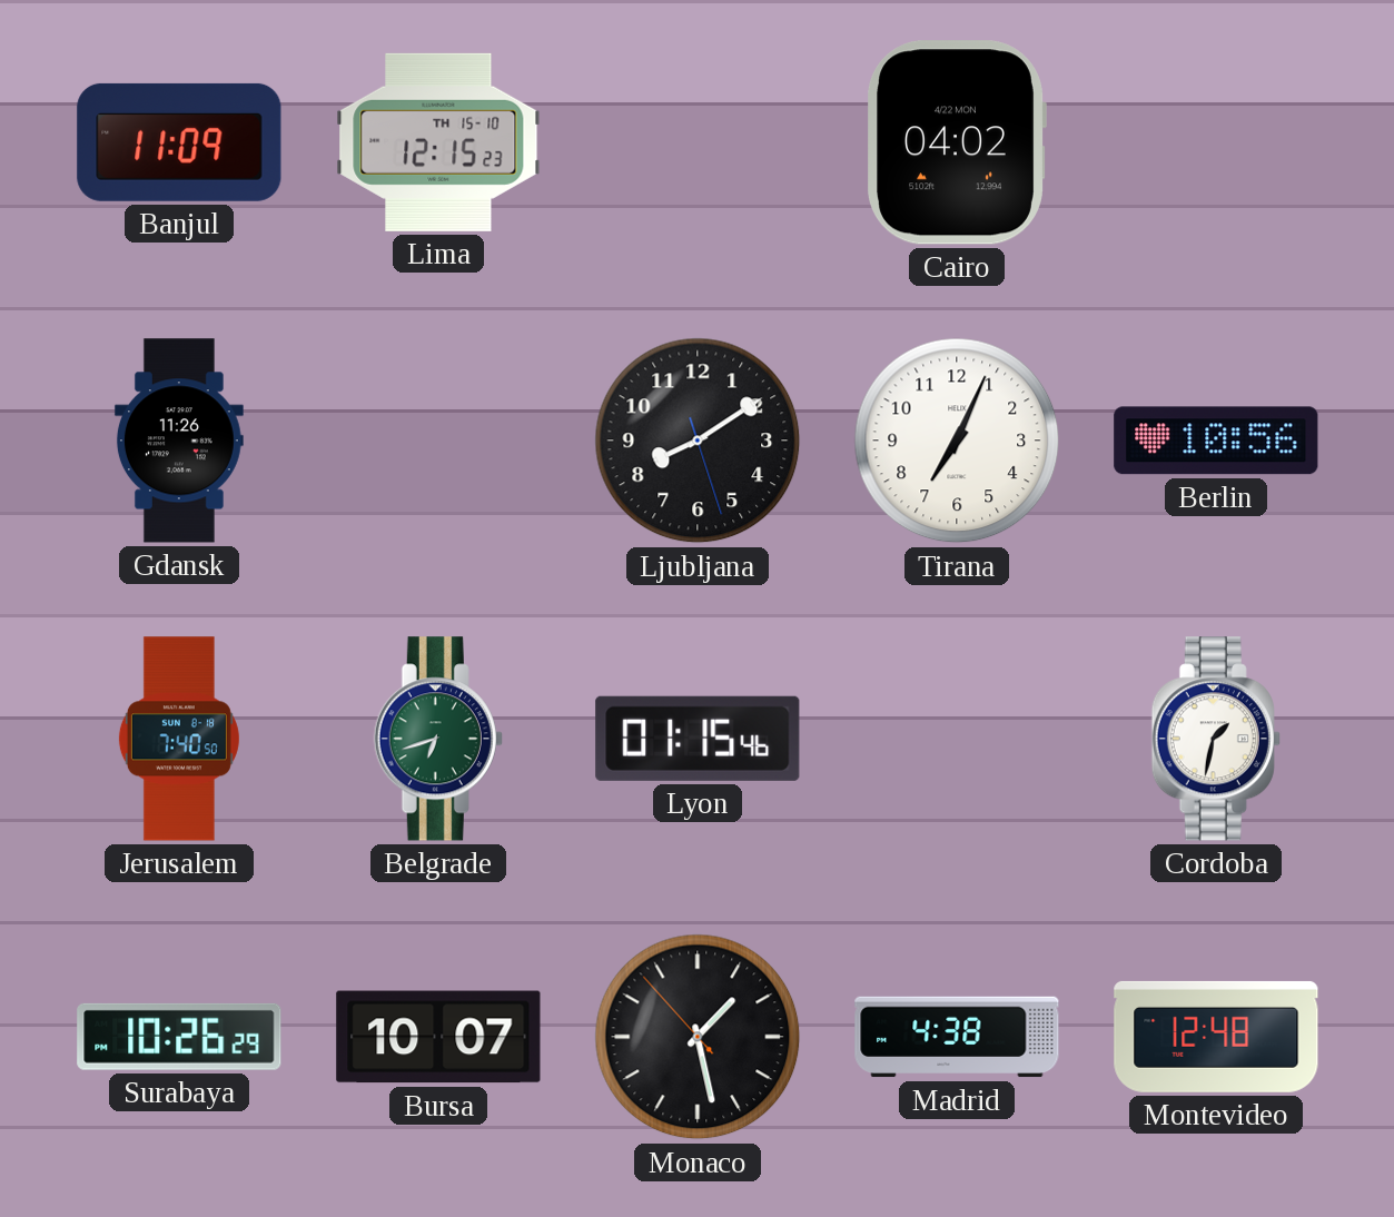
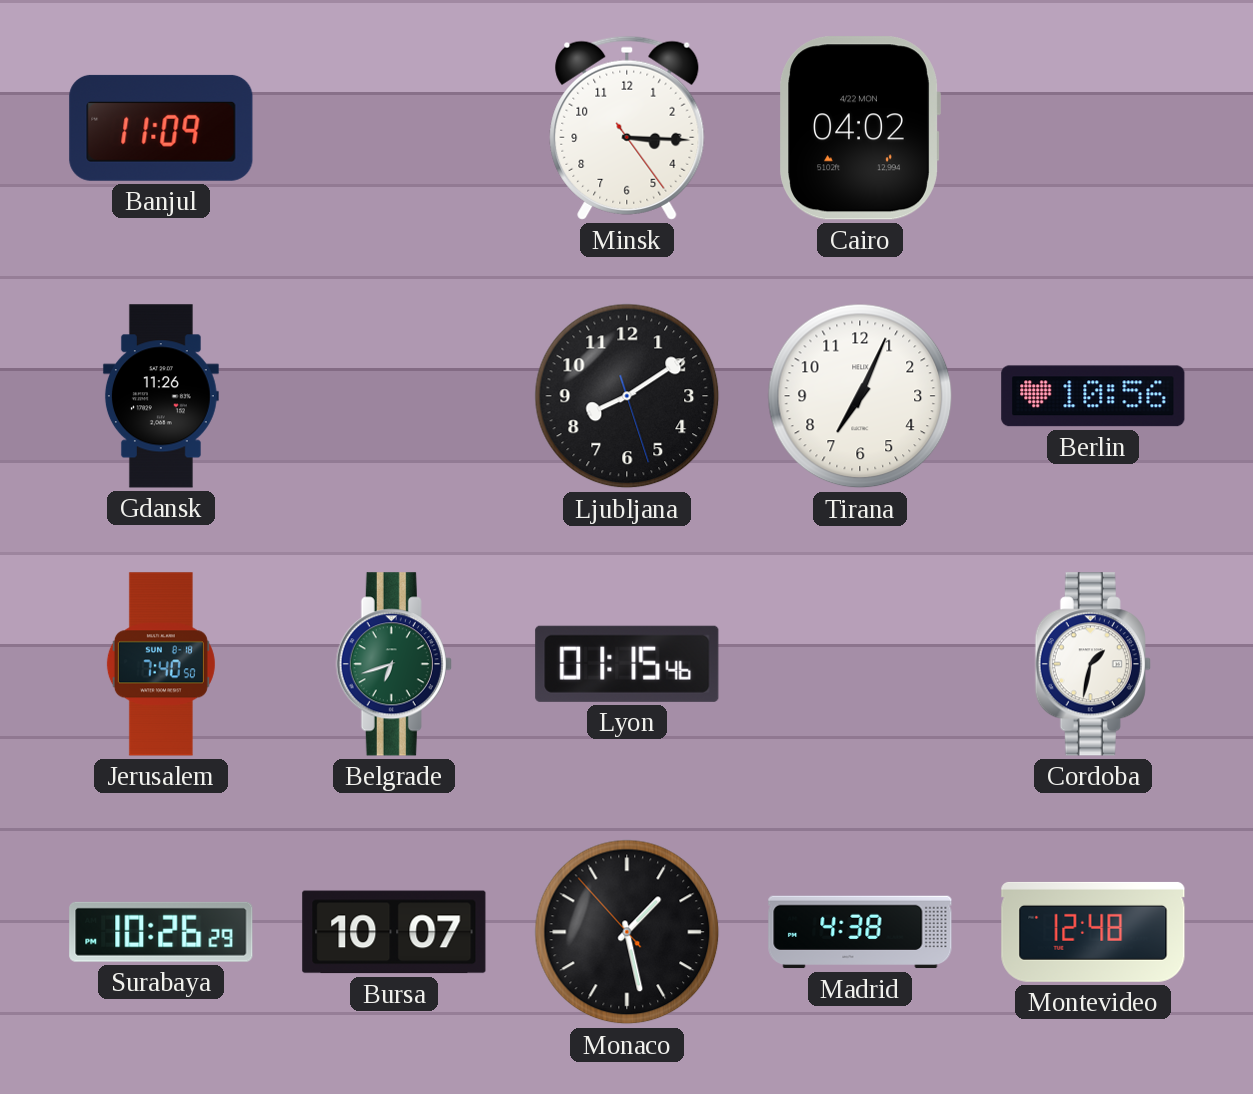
Lima: 12:15 -> none
Minsk: none -> 3:15
